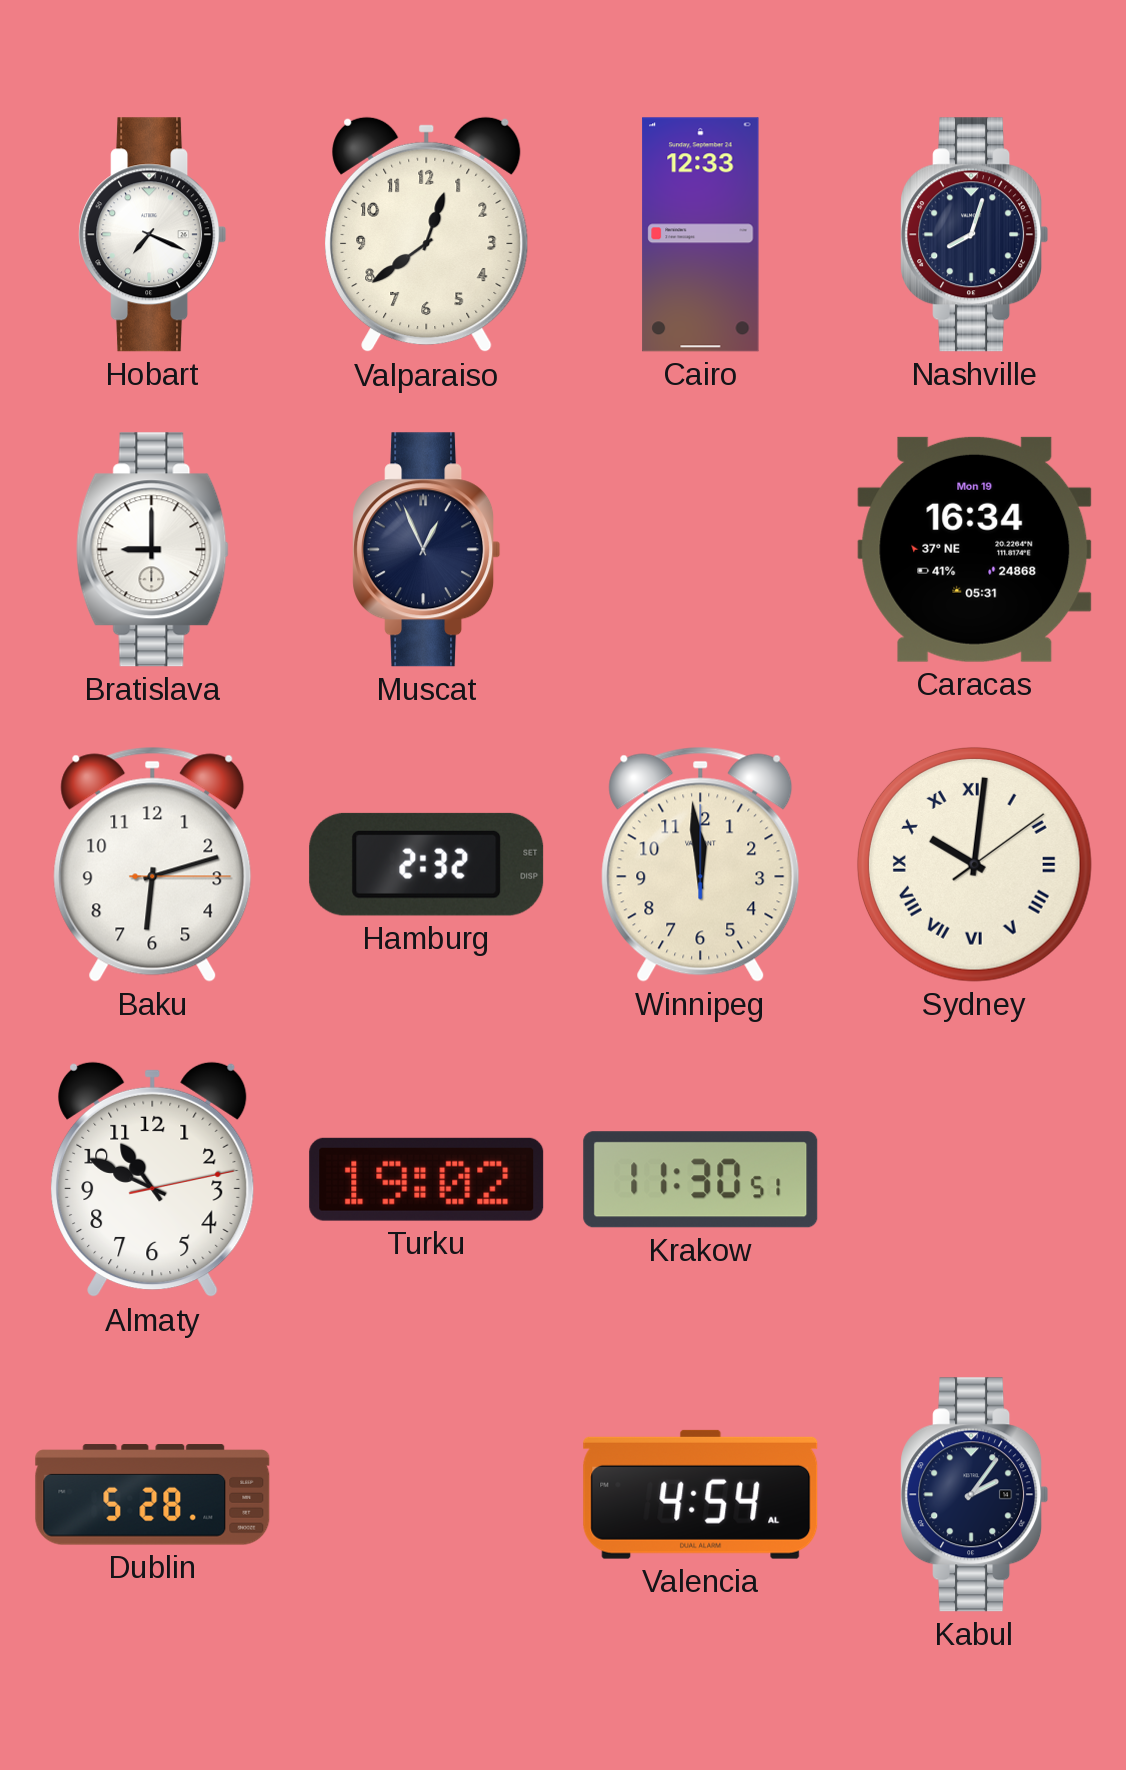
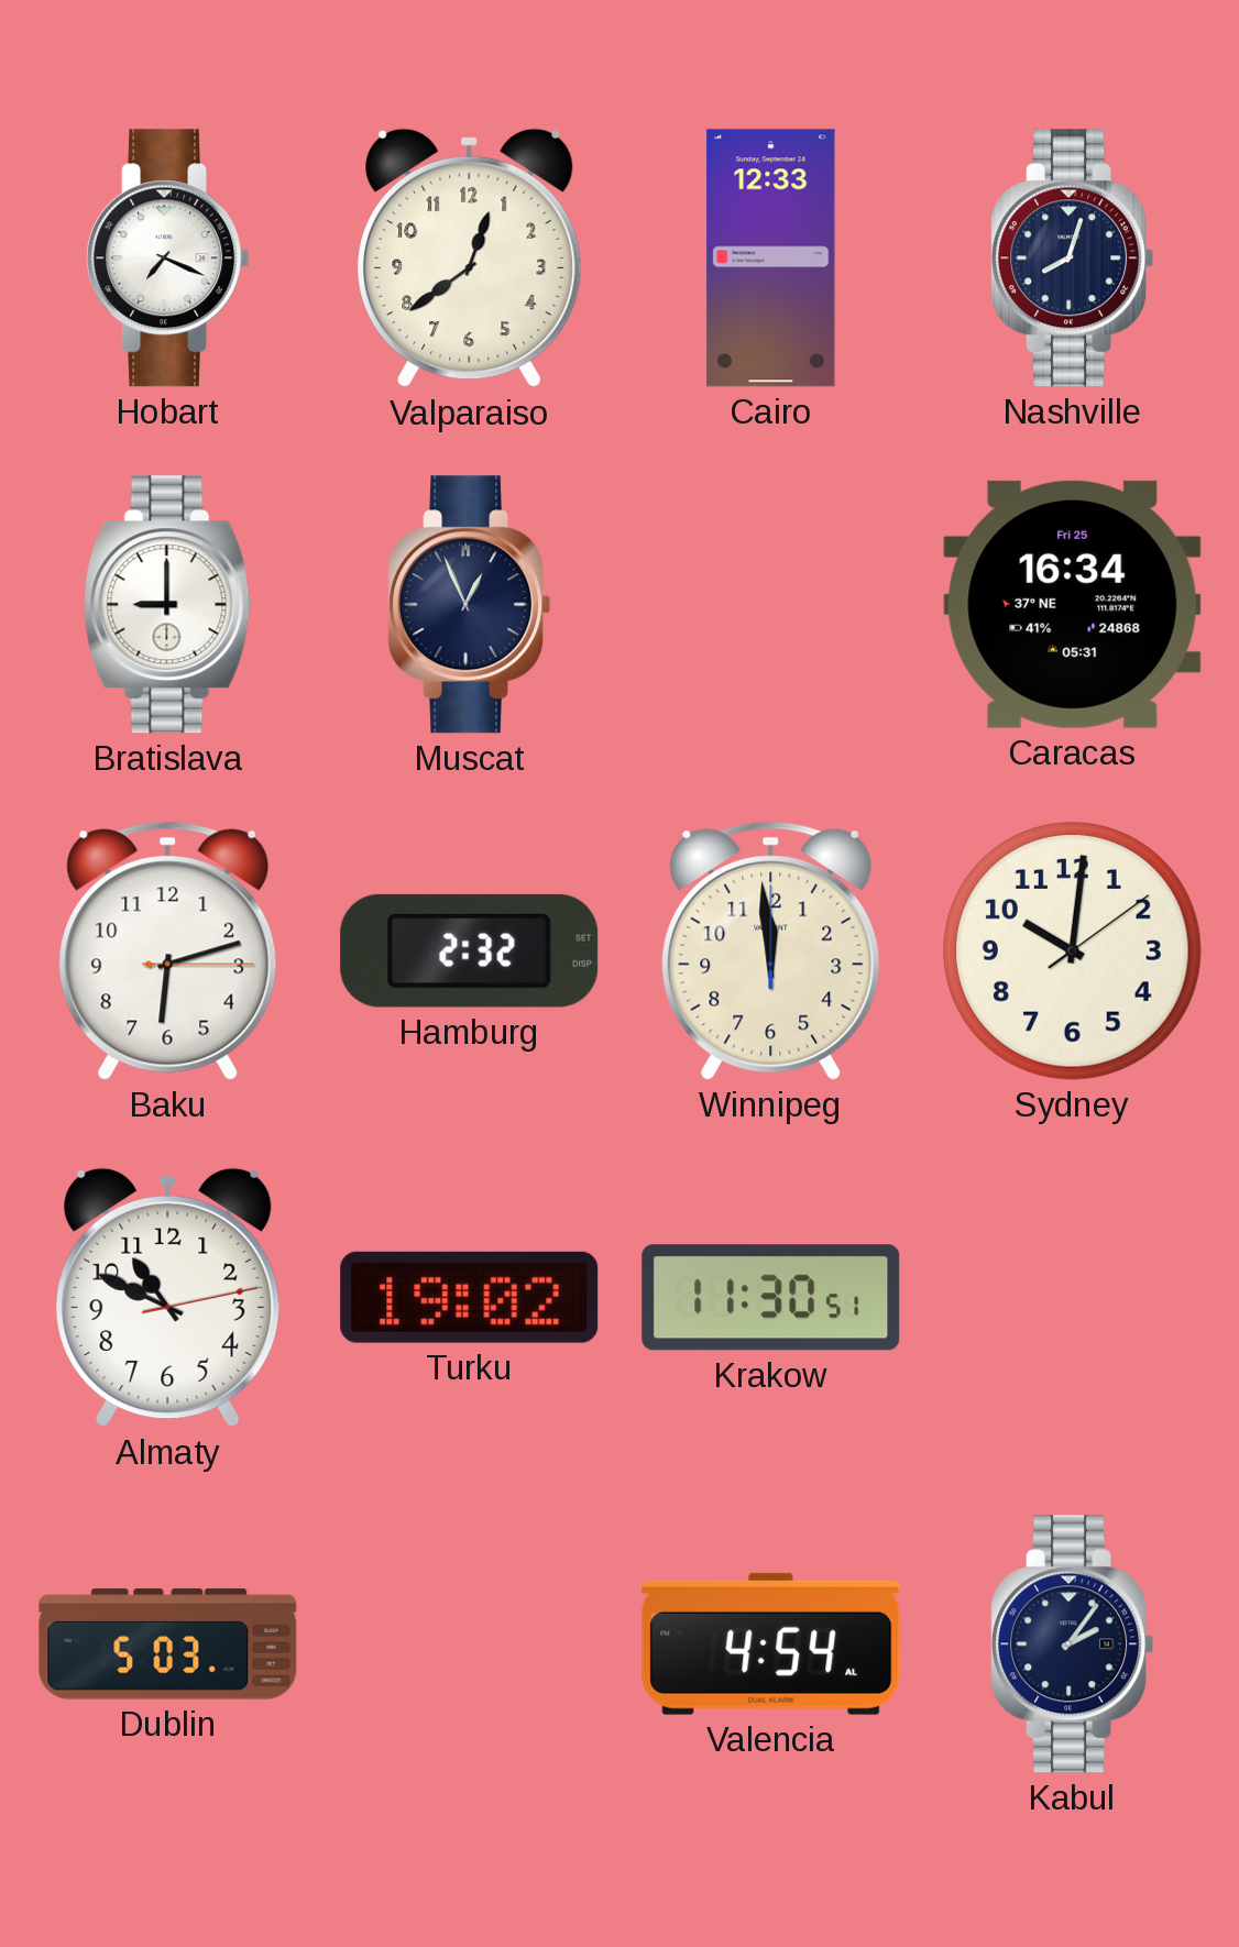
Caracas date: Mon 19 -> Fri 25
Sydney numerals: Roman -> Arabic
Dublin: 5:28 -> 5:03
